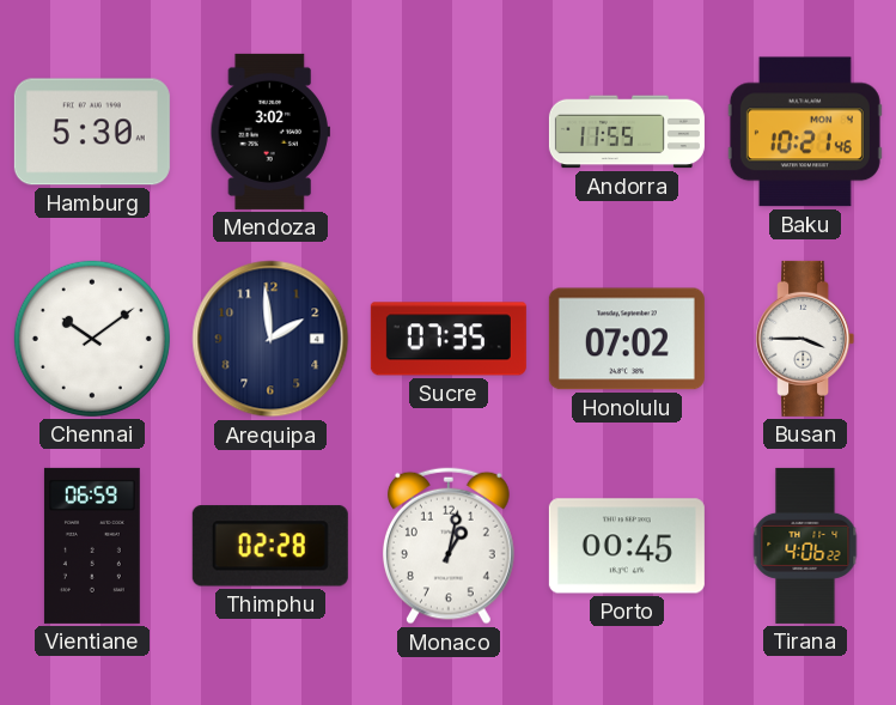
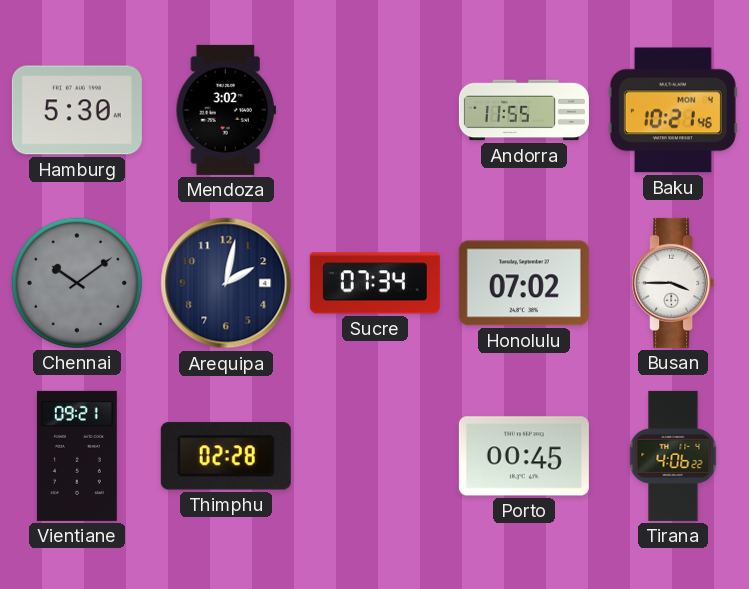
Chennai dial: white -> grey
Arequipa: 1:59 -> 2:02
Sucre: 07:35 -> 07:34
Vientiane: 06:59 -> 09:21
Monaco: 1:02 -> none
